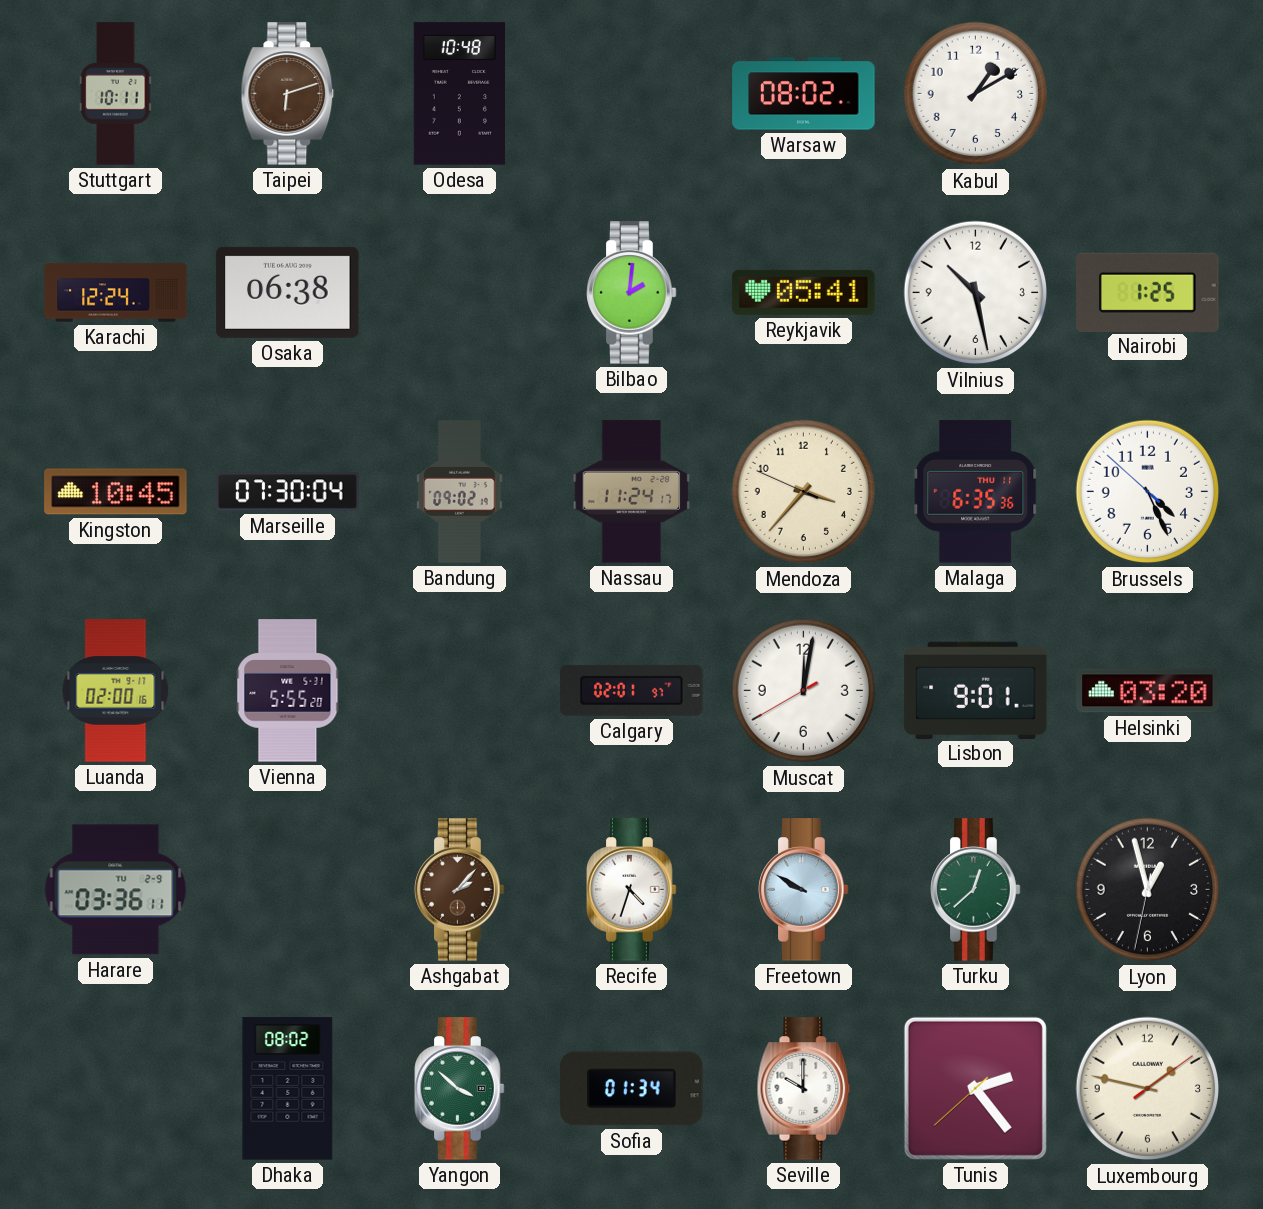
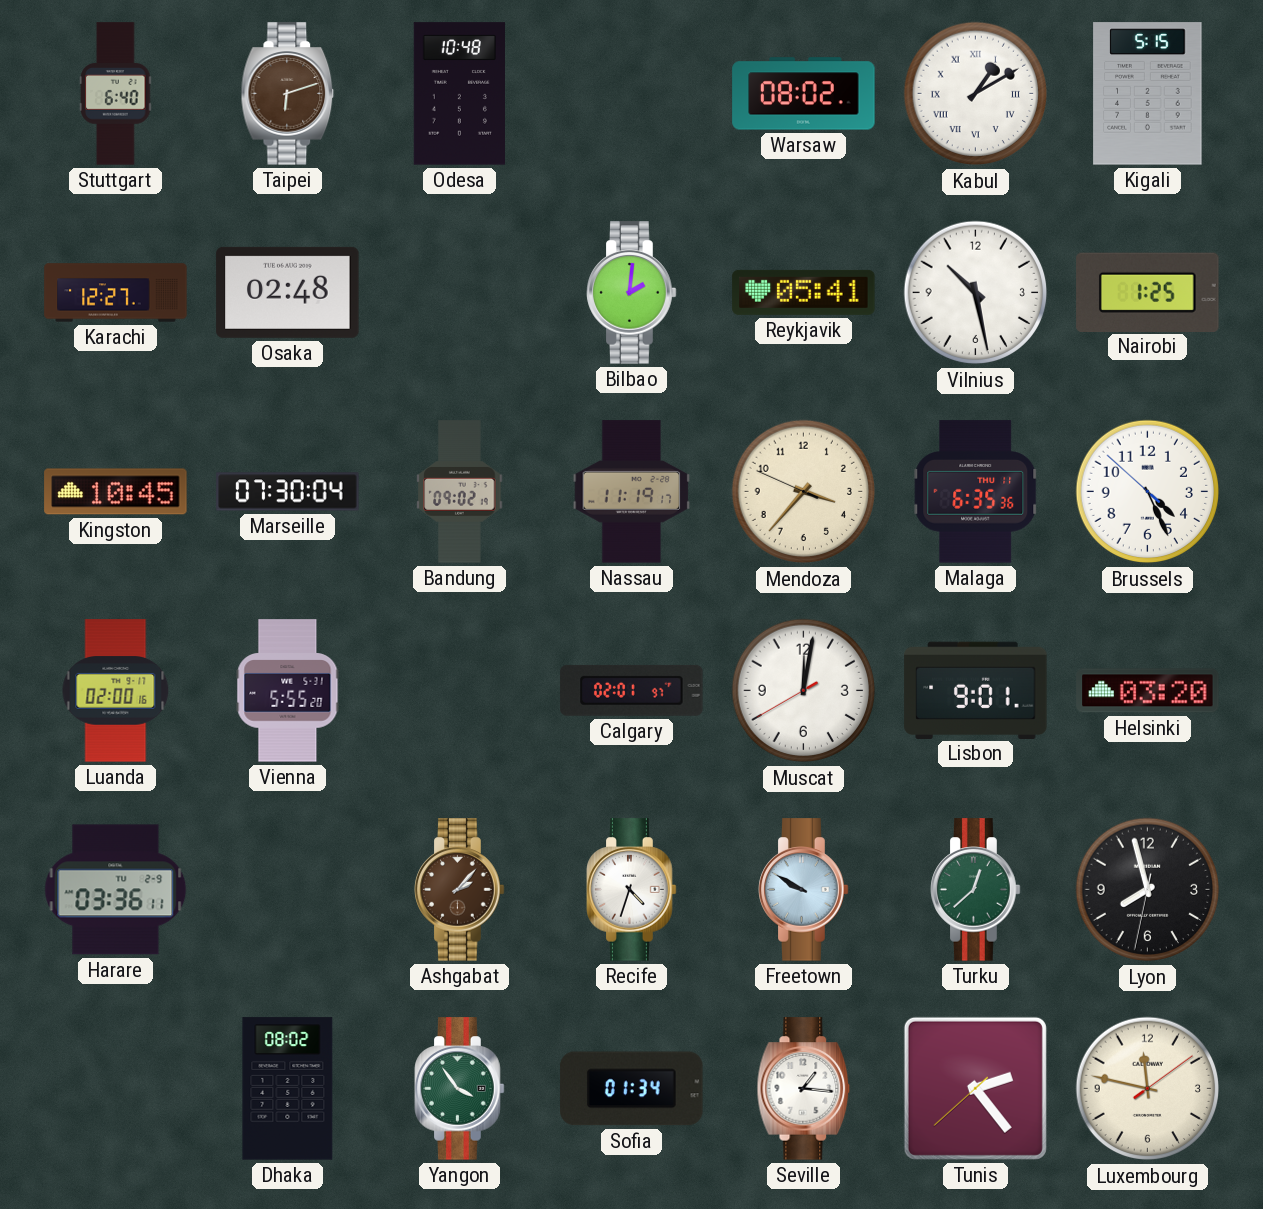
Stuttgart: 10:11 -> 6:40
Kabul numerals: Arabic -> Roman
Kigali: none -> 5:15
Karachi: 12:24 -> 12:27
Osaka: 06:38 -> 02:48
Nassau: 11:24 -> 11:19
Lyon: 12:57 -> 7:57
Yangon: 3:52 -> 3:54
Seville: 10:00 -> 1:16
Luxembourg: 1:47 -> 11:47
